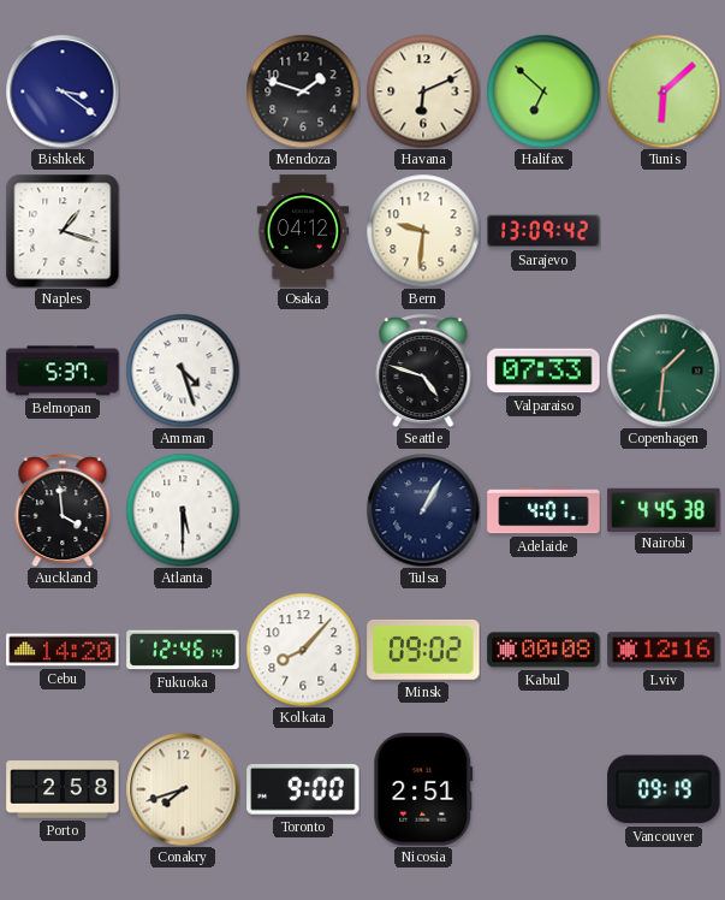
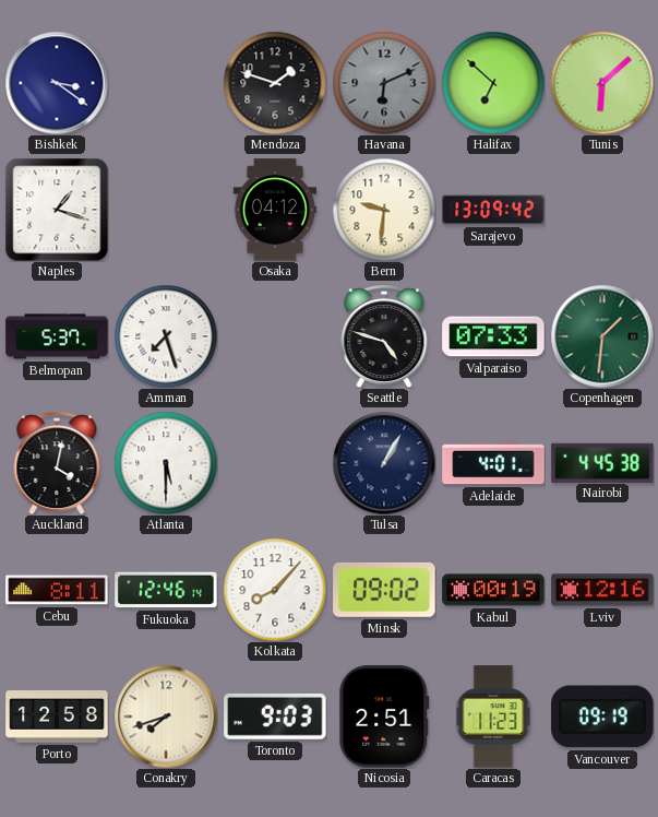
Havana dial: cream -> grey
Amman: 4:27 -> 7:27
Auckland: 3:59 -> 4:02
Cebu: 14:20 -> 8:11
Kabul: 00:08 -> 00:19
Porto: 2:58 -> 12:58
Toronto: 9:00 -> 9:03
Caracas: none -> 11:23
